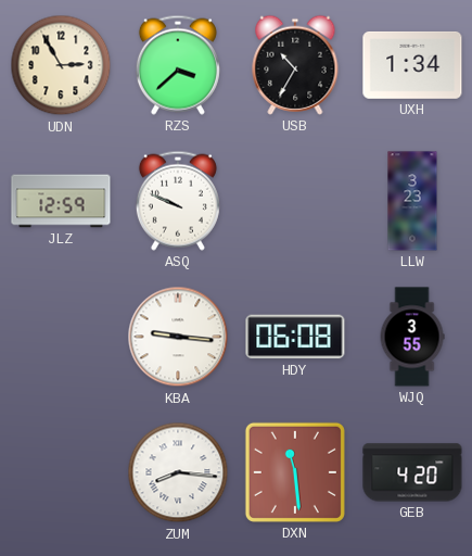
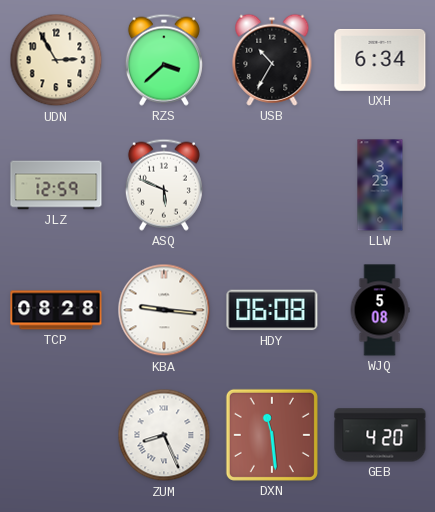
UXH: 1:34 -> 6:34
ASQ: 9:49 -> 5:49
TCP: none -> 08:28
WJQ: 3:55 -> 5:08
ZUM: 8:16 -> 8:26
